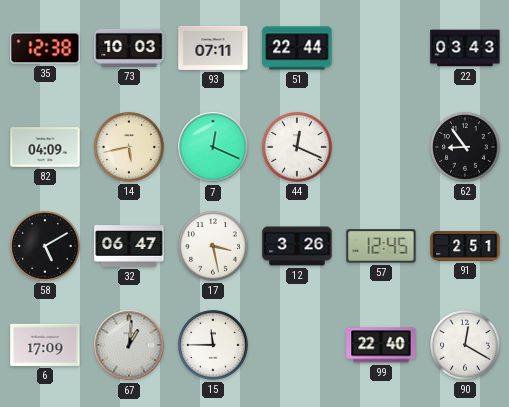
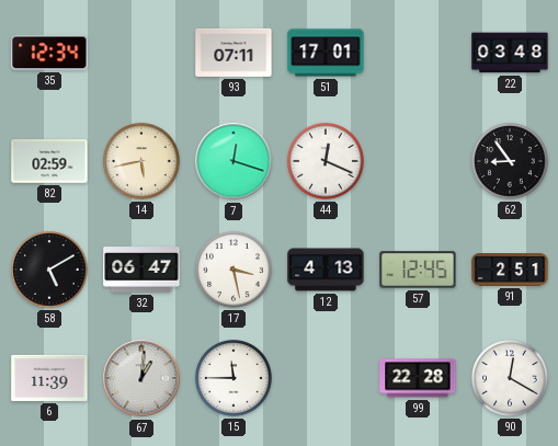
35: 12:38 -> 12:34
73: 10:03 -> none
51: 22:44 -> 17:01
22: 03:43 -> 03:48
82: 04:09 -> 02:59
7: 12:19 -> 12:18
12: 3:26 -> 4:13
6: 17:09 -> 11:39
99: 22:40 -> 22:28
